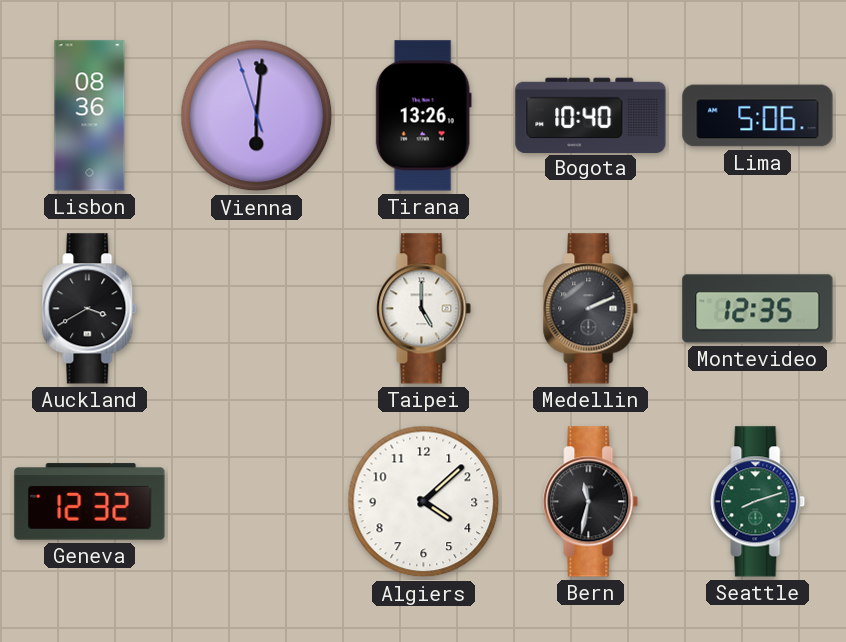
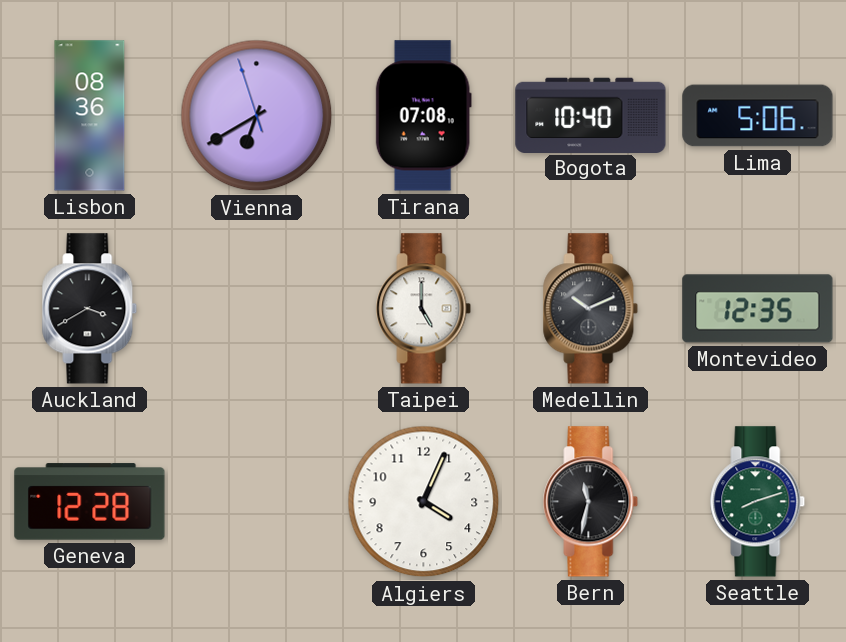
Vienna: 6:00 -> 6:39
Tirana: 13:26 -> 07:08
Medellin: 2:11 -> 10:11
Geneva: 12:32 -> 12:28
Algiers: 4:08 -> 4:04
